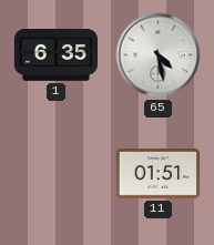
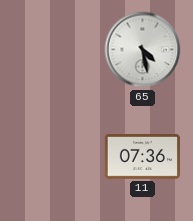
1: 6:35 -> none
11: 01:51 -> 07:36
